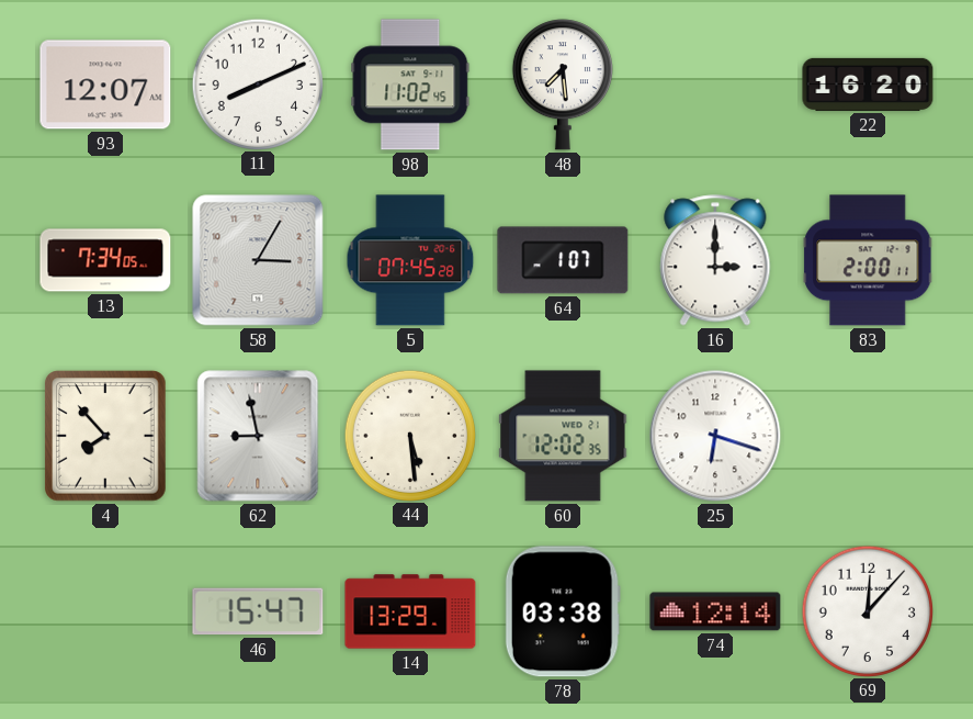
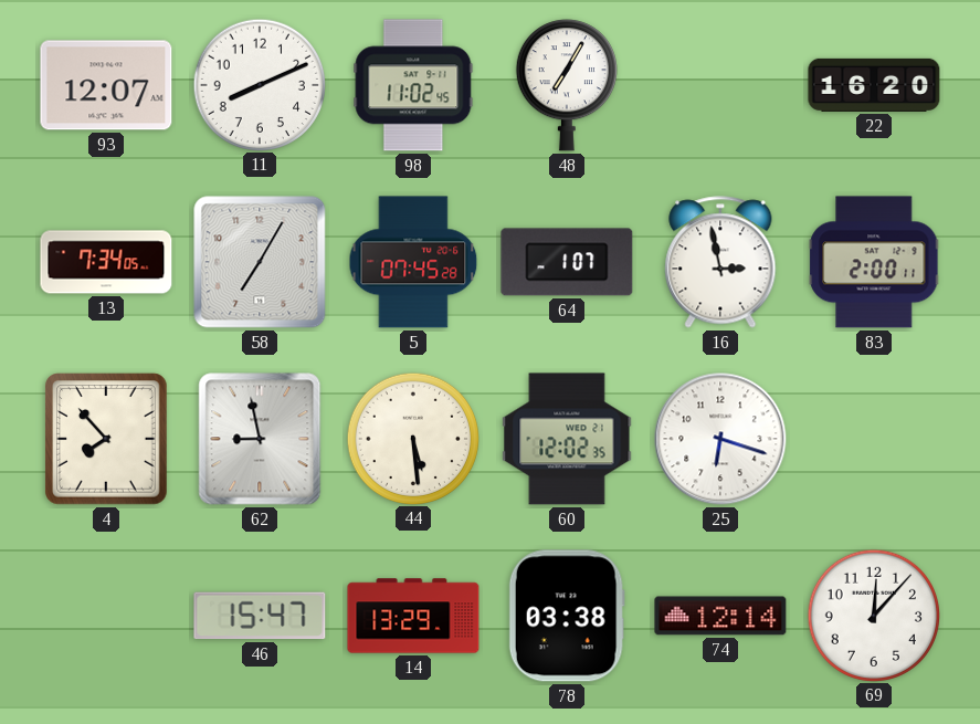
48: 7:29 -> 7:05
58: 3:05 -> 7:05
16: 3:00 -> 2:58
